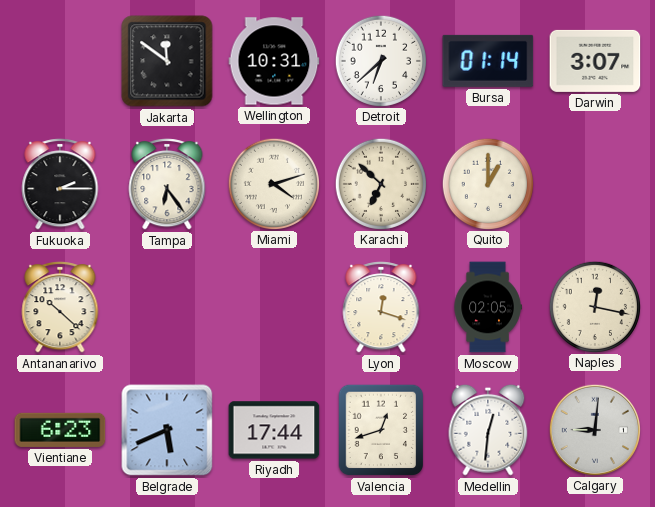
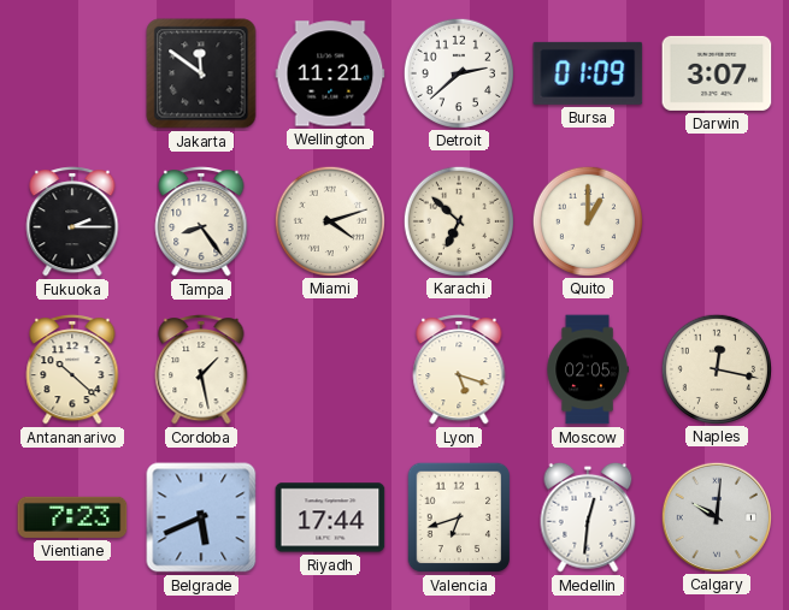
Wellington: 10:31 -> 11:21
Detroit: 6:38 -> 2:38
Bursa: 01:14 -> 01:09
Tampa: 6:24 -> 8:24
Cordoba: none -> 1:28
Lyon: 12:18 -> 5:18
Vientiane: 6:23 -> 7:23
Valencia: 12:42 -> 6:42
Calgary: 9:01 -> 10:01
